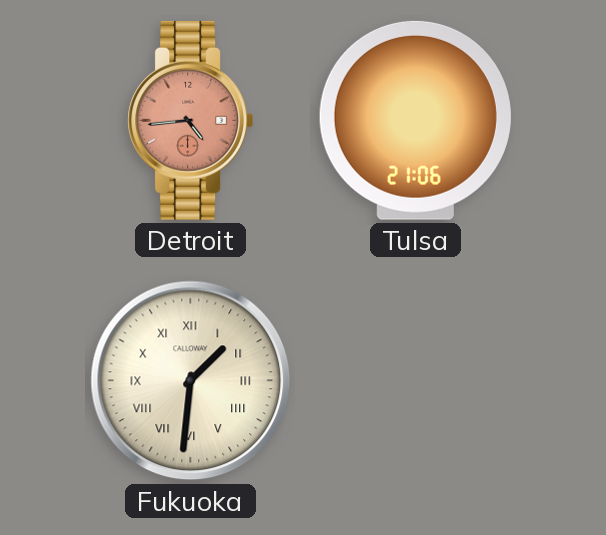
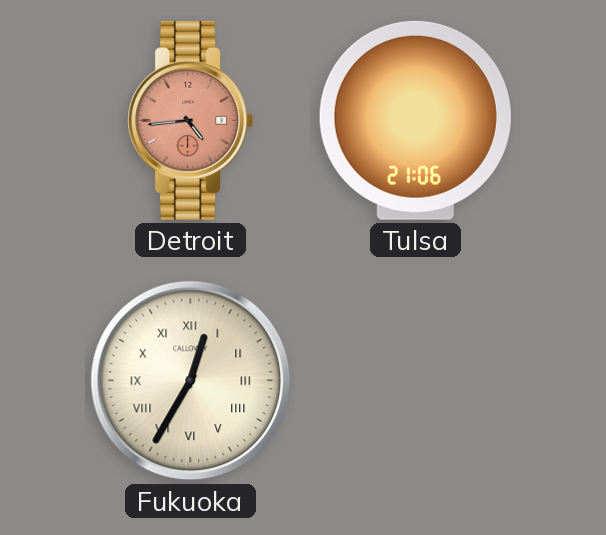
Fukuoka: 1:31 -> 12:35
